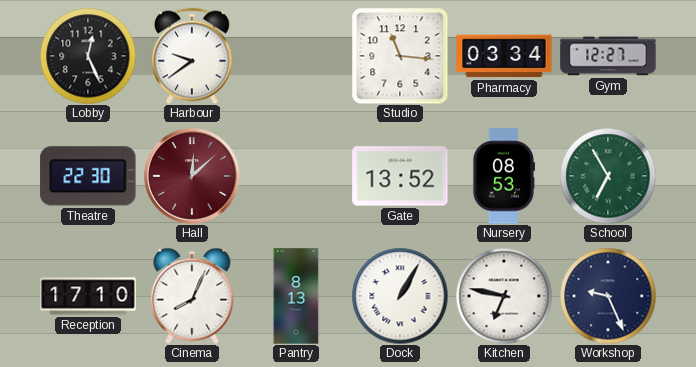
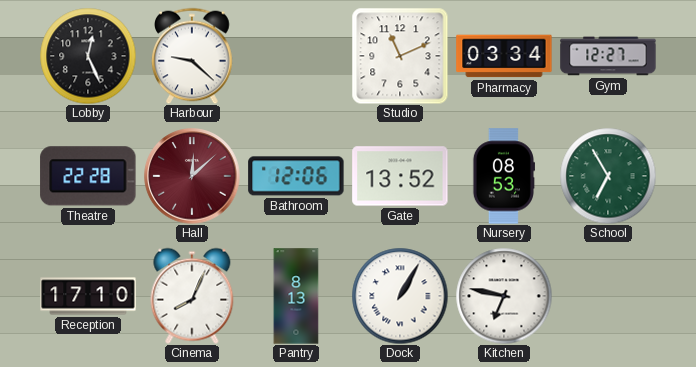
Harbour: 9:39 -> 9:22
Studio: 11:16 -> 11:11
Theatre: 22:30 -> 22:28
Bathroom: none -> 12:06
Workshop: 9:26 -> none
